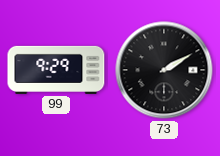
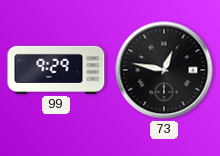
73: 2:10 -> 12:47
